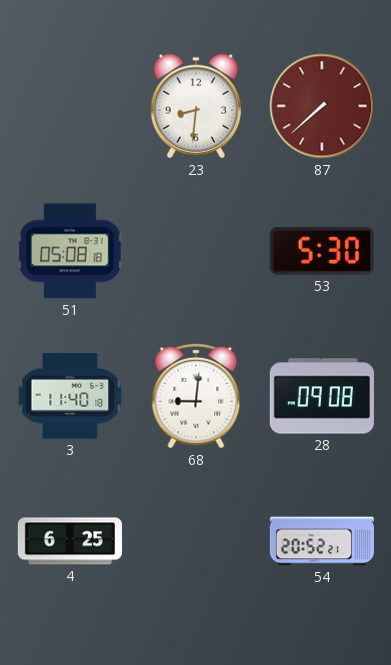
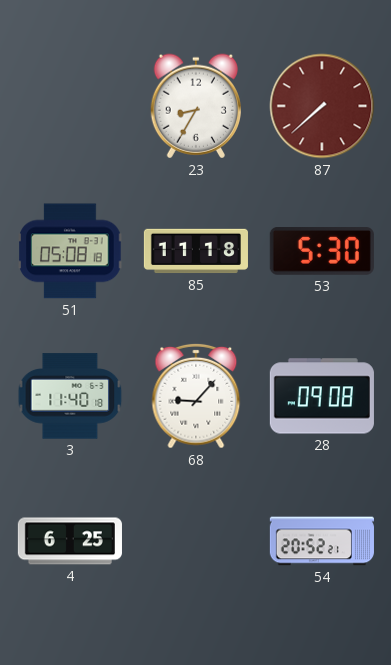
23: 8:31 -> 8:35
85: none -> 11:18
68: 9:01 -> 9:07
